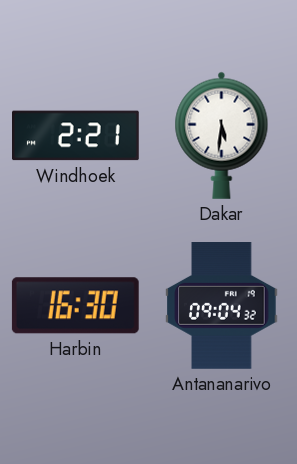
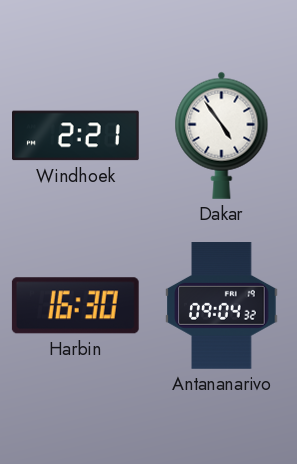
Dakar: 5:31 -> 4:54
